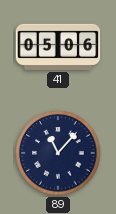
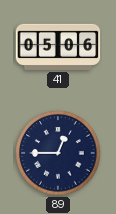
89: 11:07 -> 12:45
